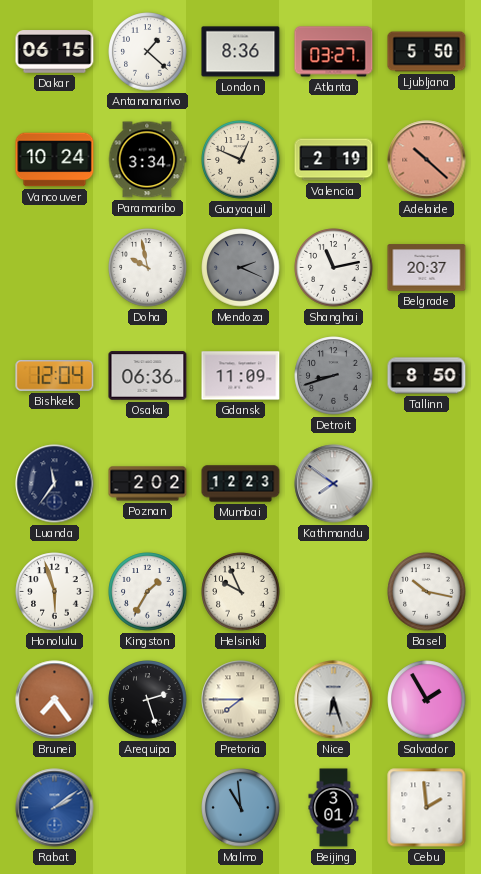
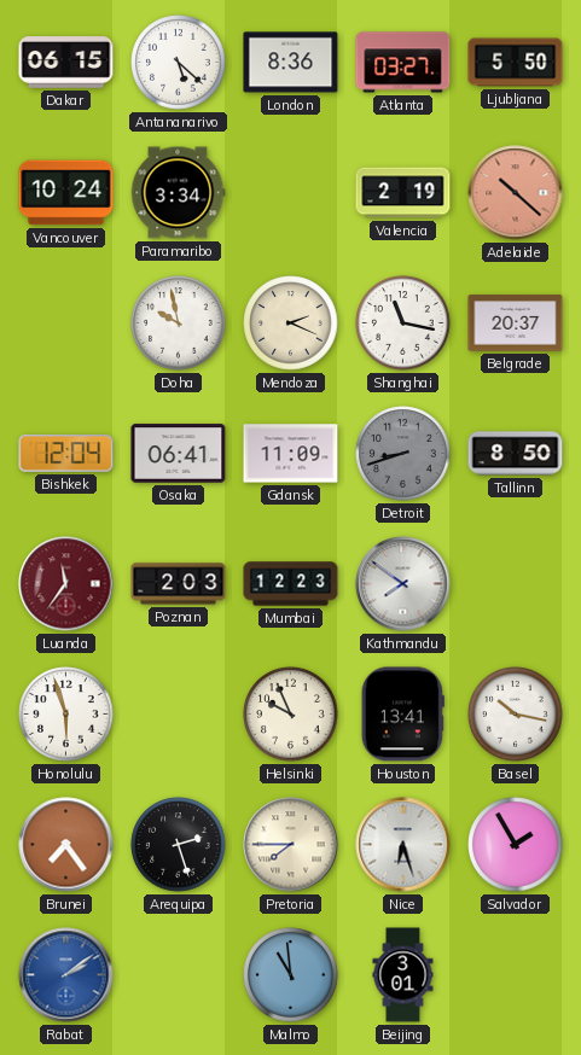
Antananarivo: 1:22 -> 5:22
Guayaquil: 12:49 -> none
Mendoza dial: grey -> cream
Shanghai: 11:13 -> 11:17
Osaka: 06:36 -> 06:41
Luanda dial: navy -> burgundy
Poznan: 2:02 -> 2:03
Kingston: 1:35 -> none
Houston: none -> 13:41
Cebu: 1:59 -> none
